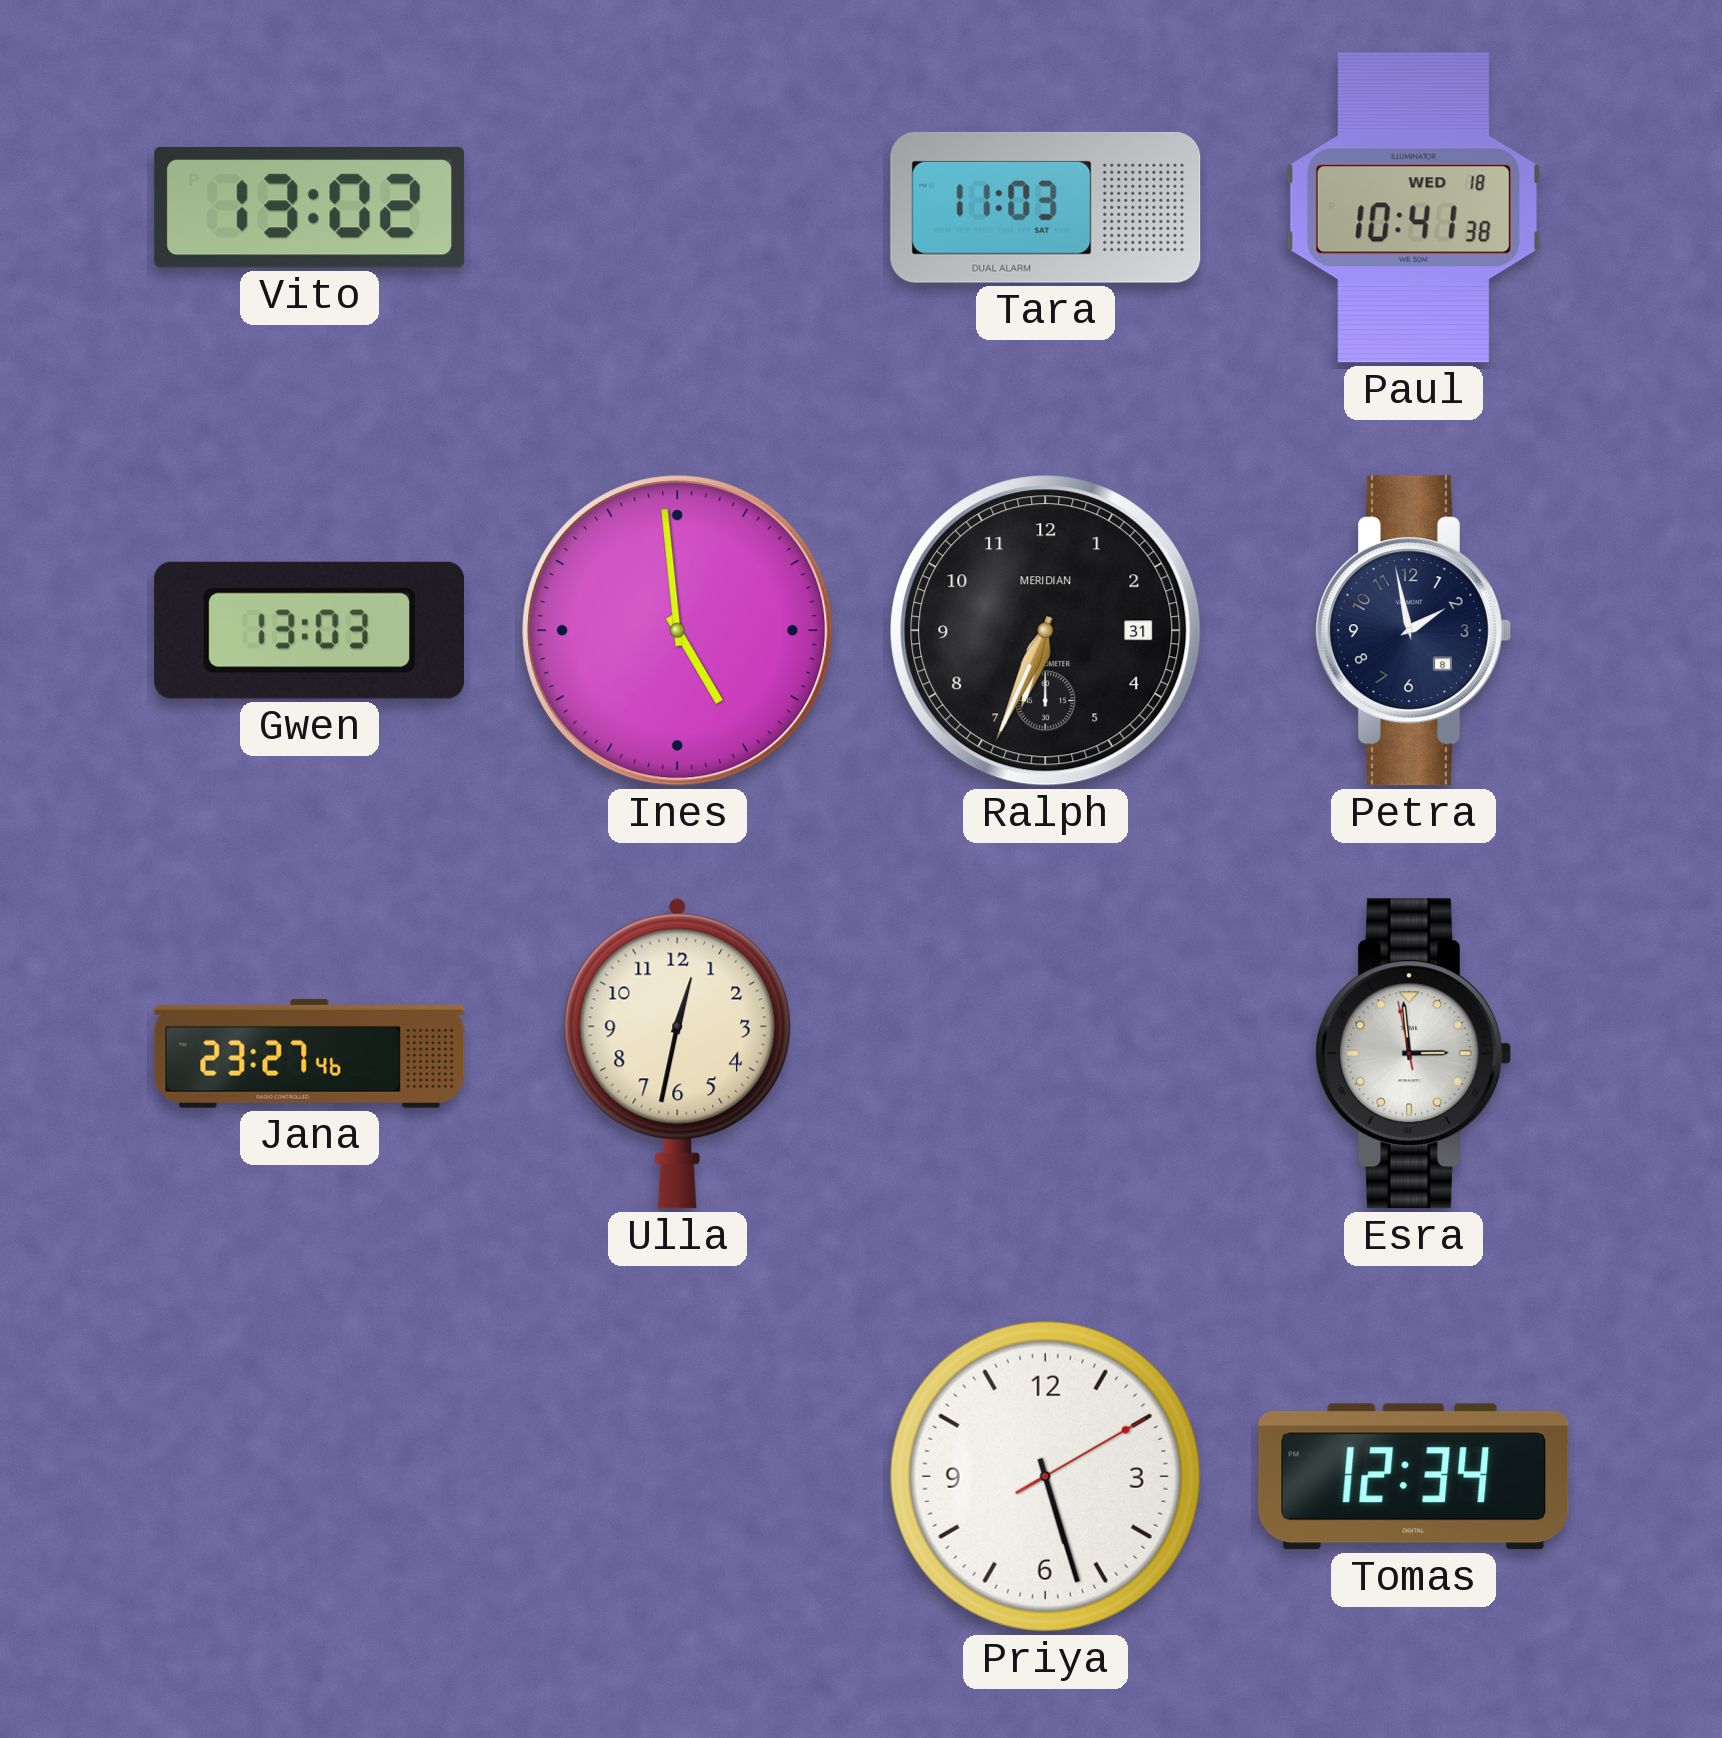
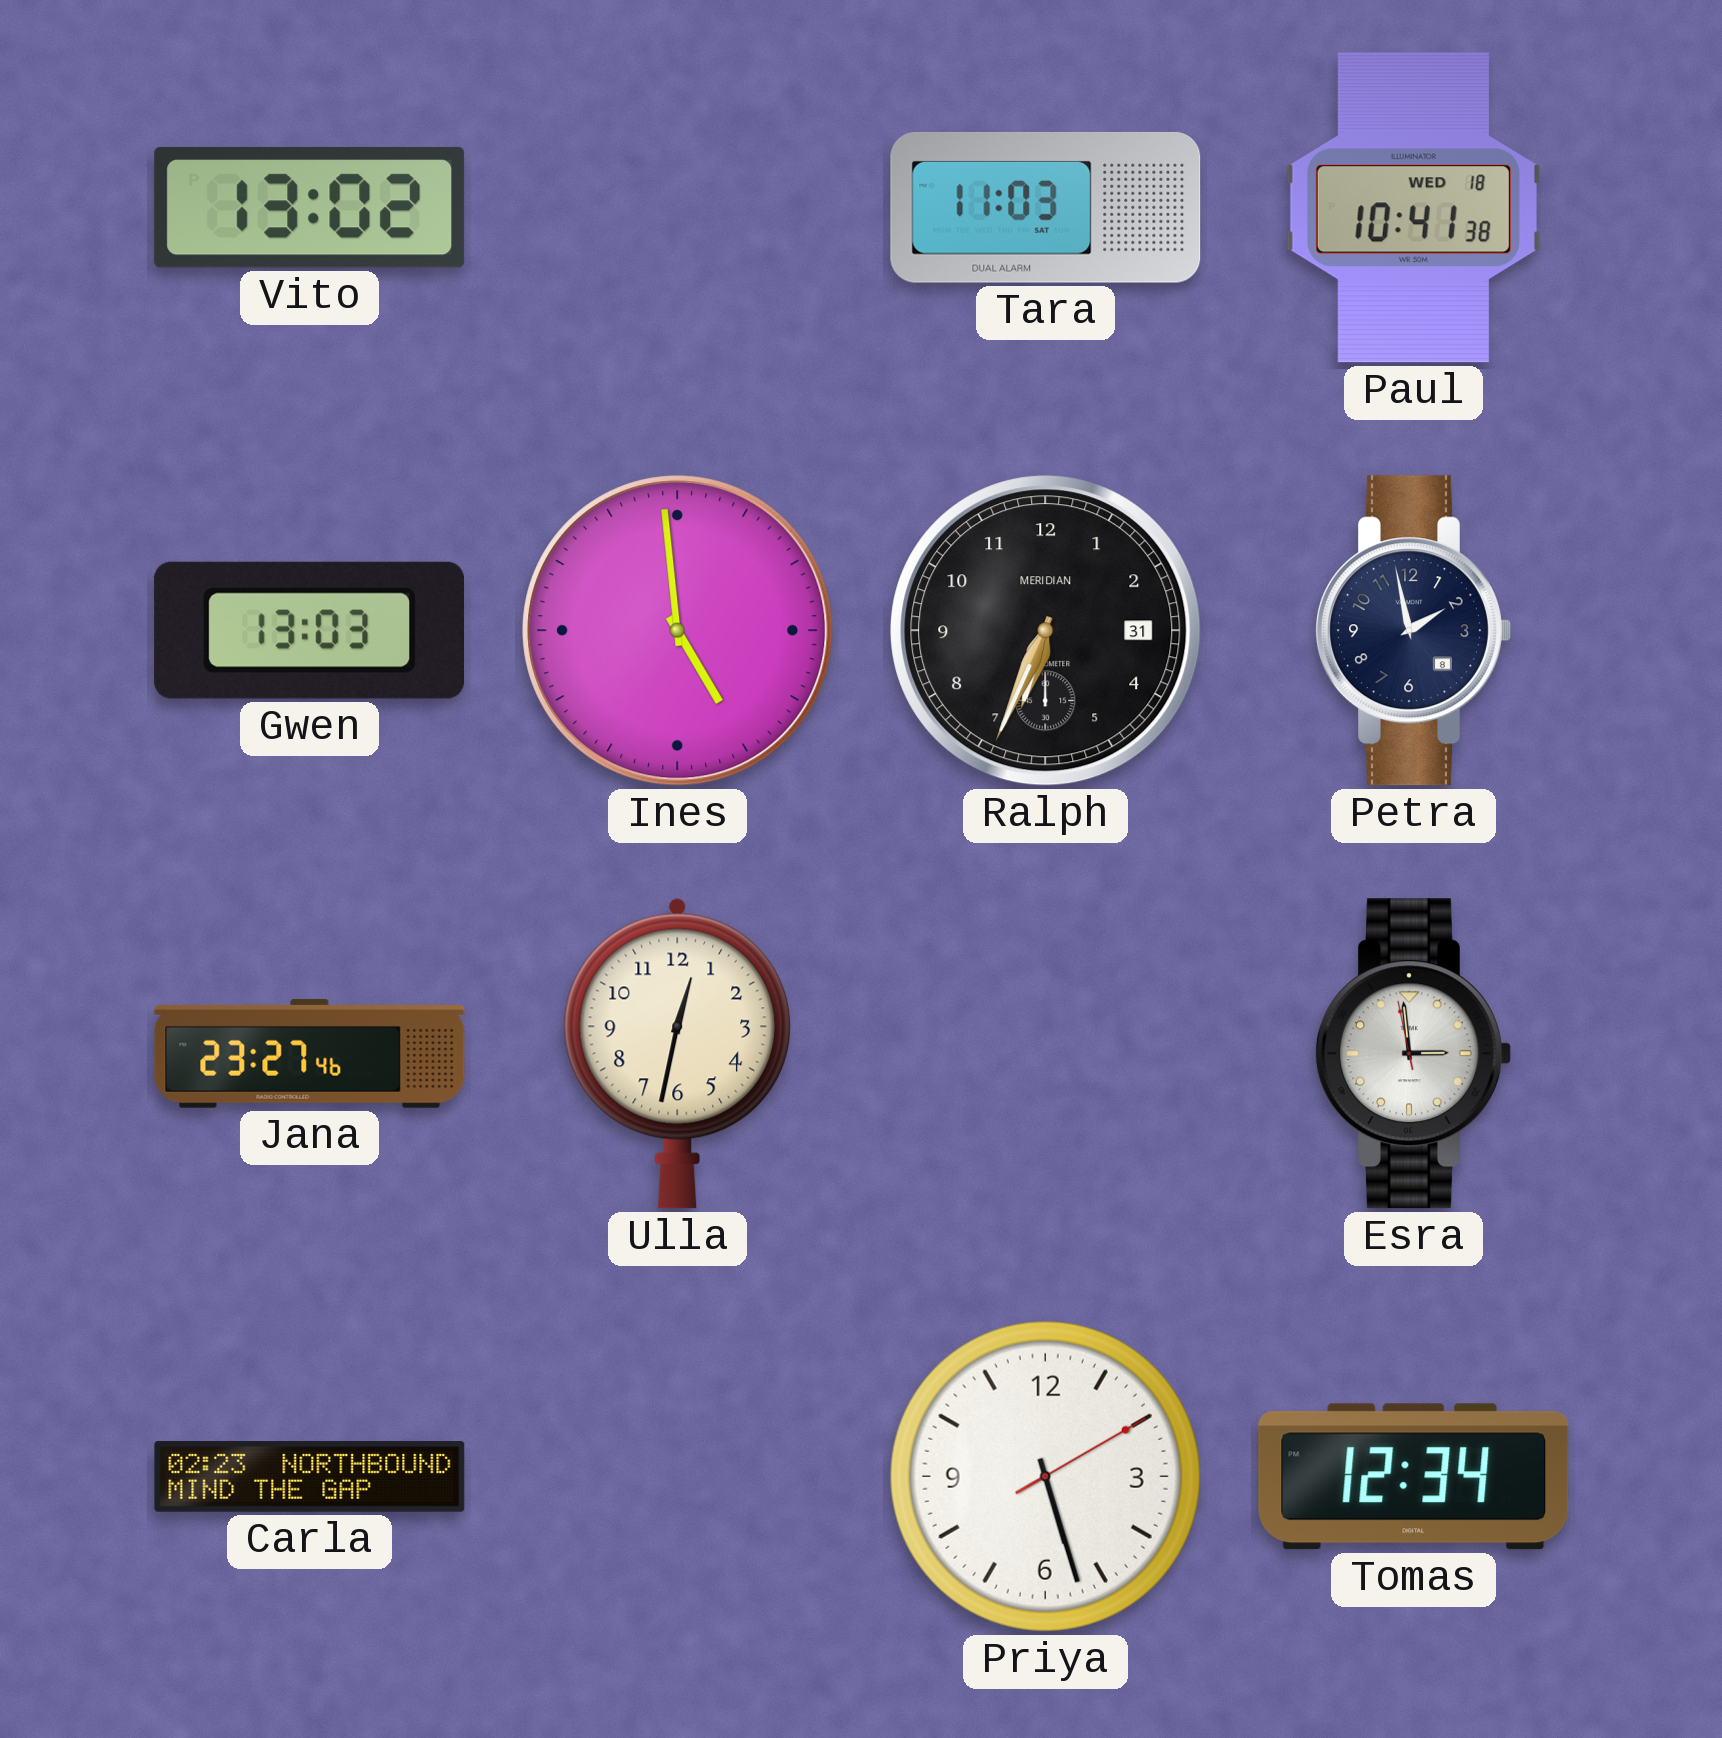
Carla: none -> 02:23
